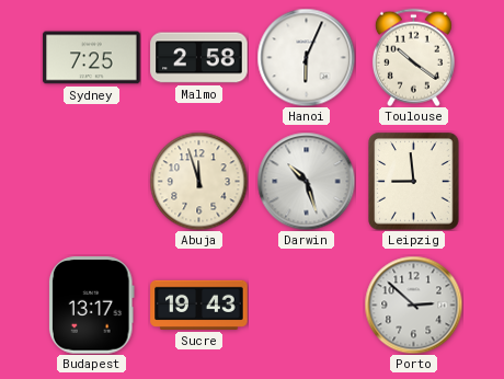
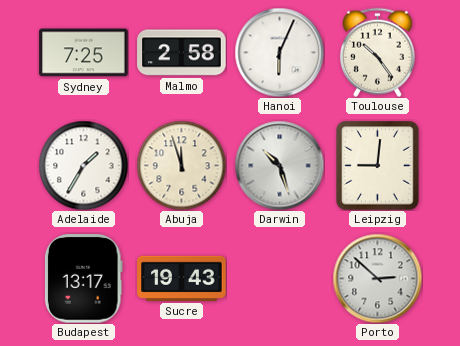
Toulouse: 10:21 -> 10:24
Adelaide: none -> 1:35
Leipzig: 8:59 -> 9:01
